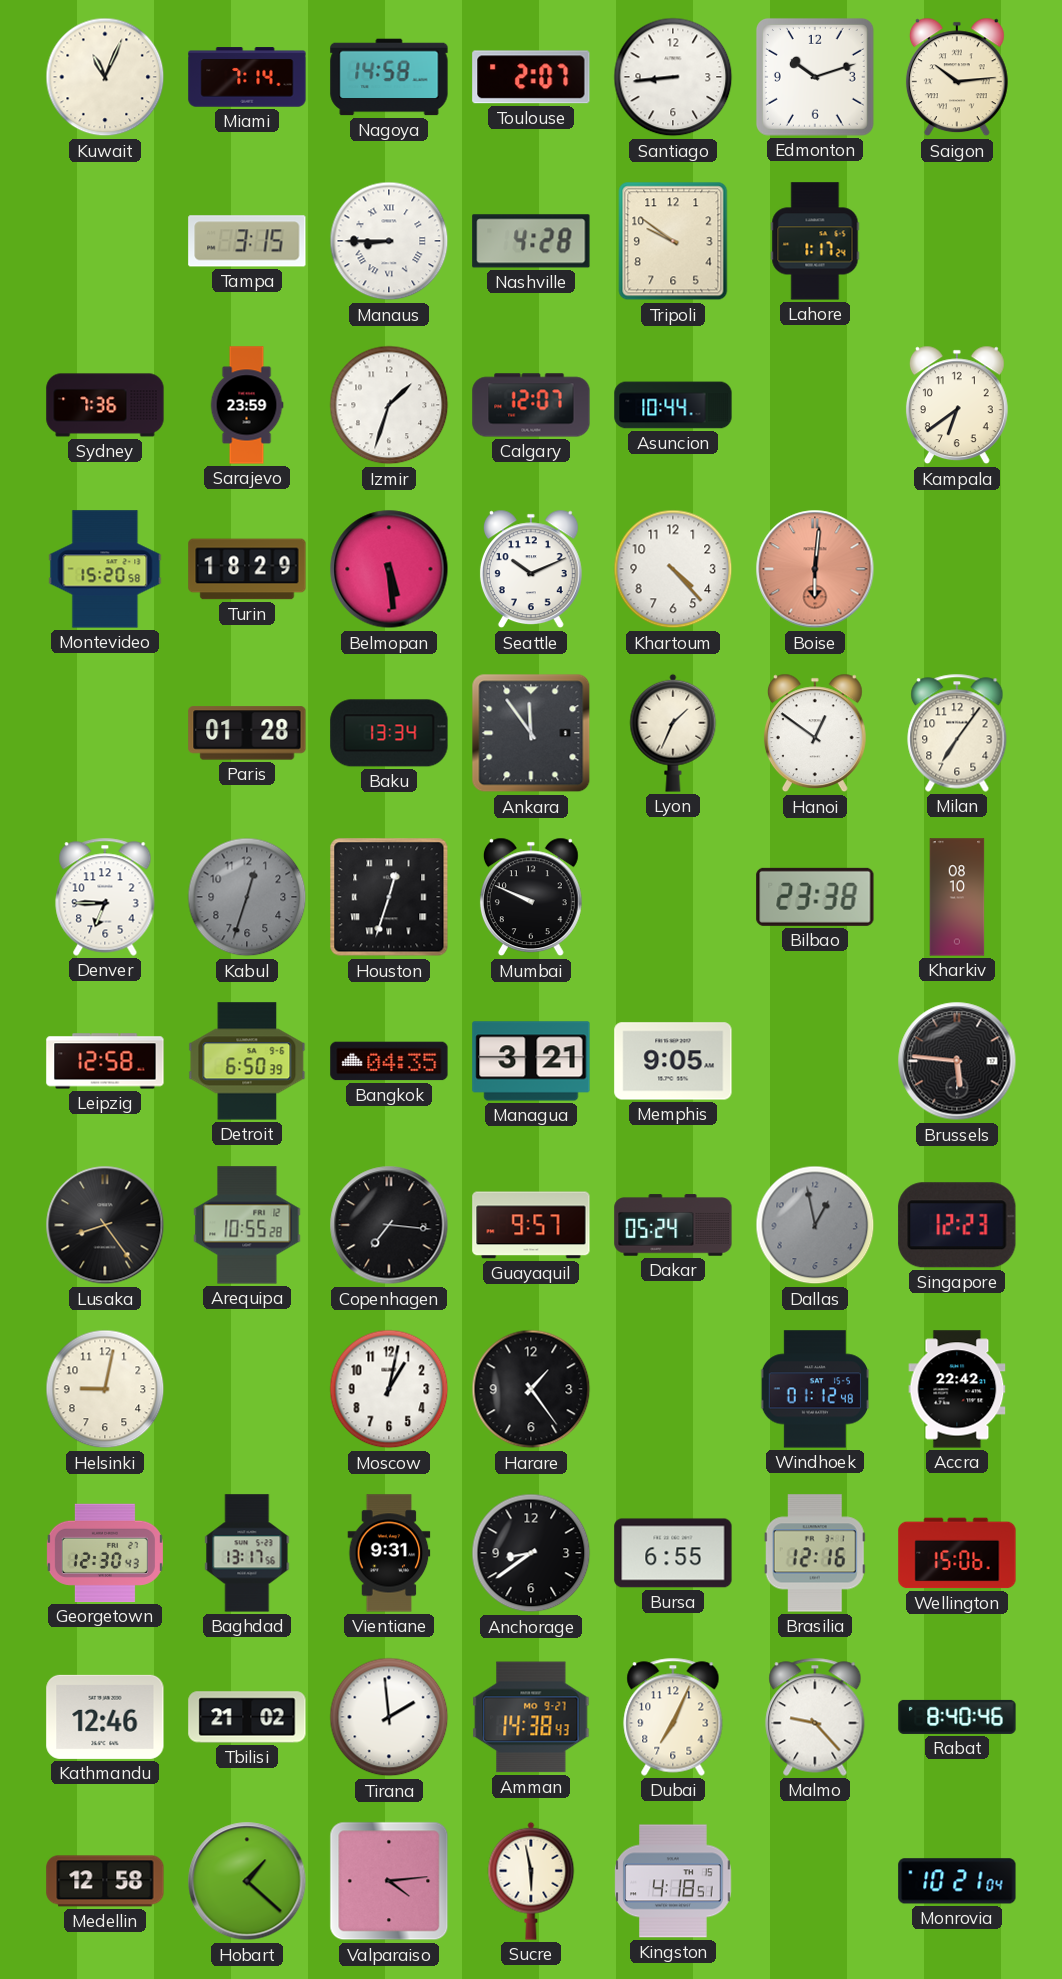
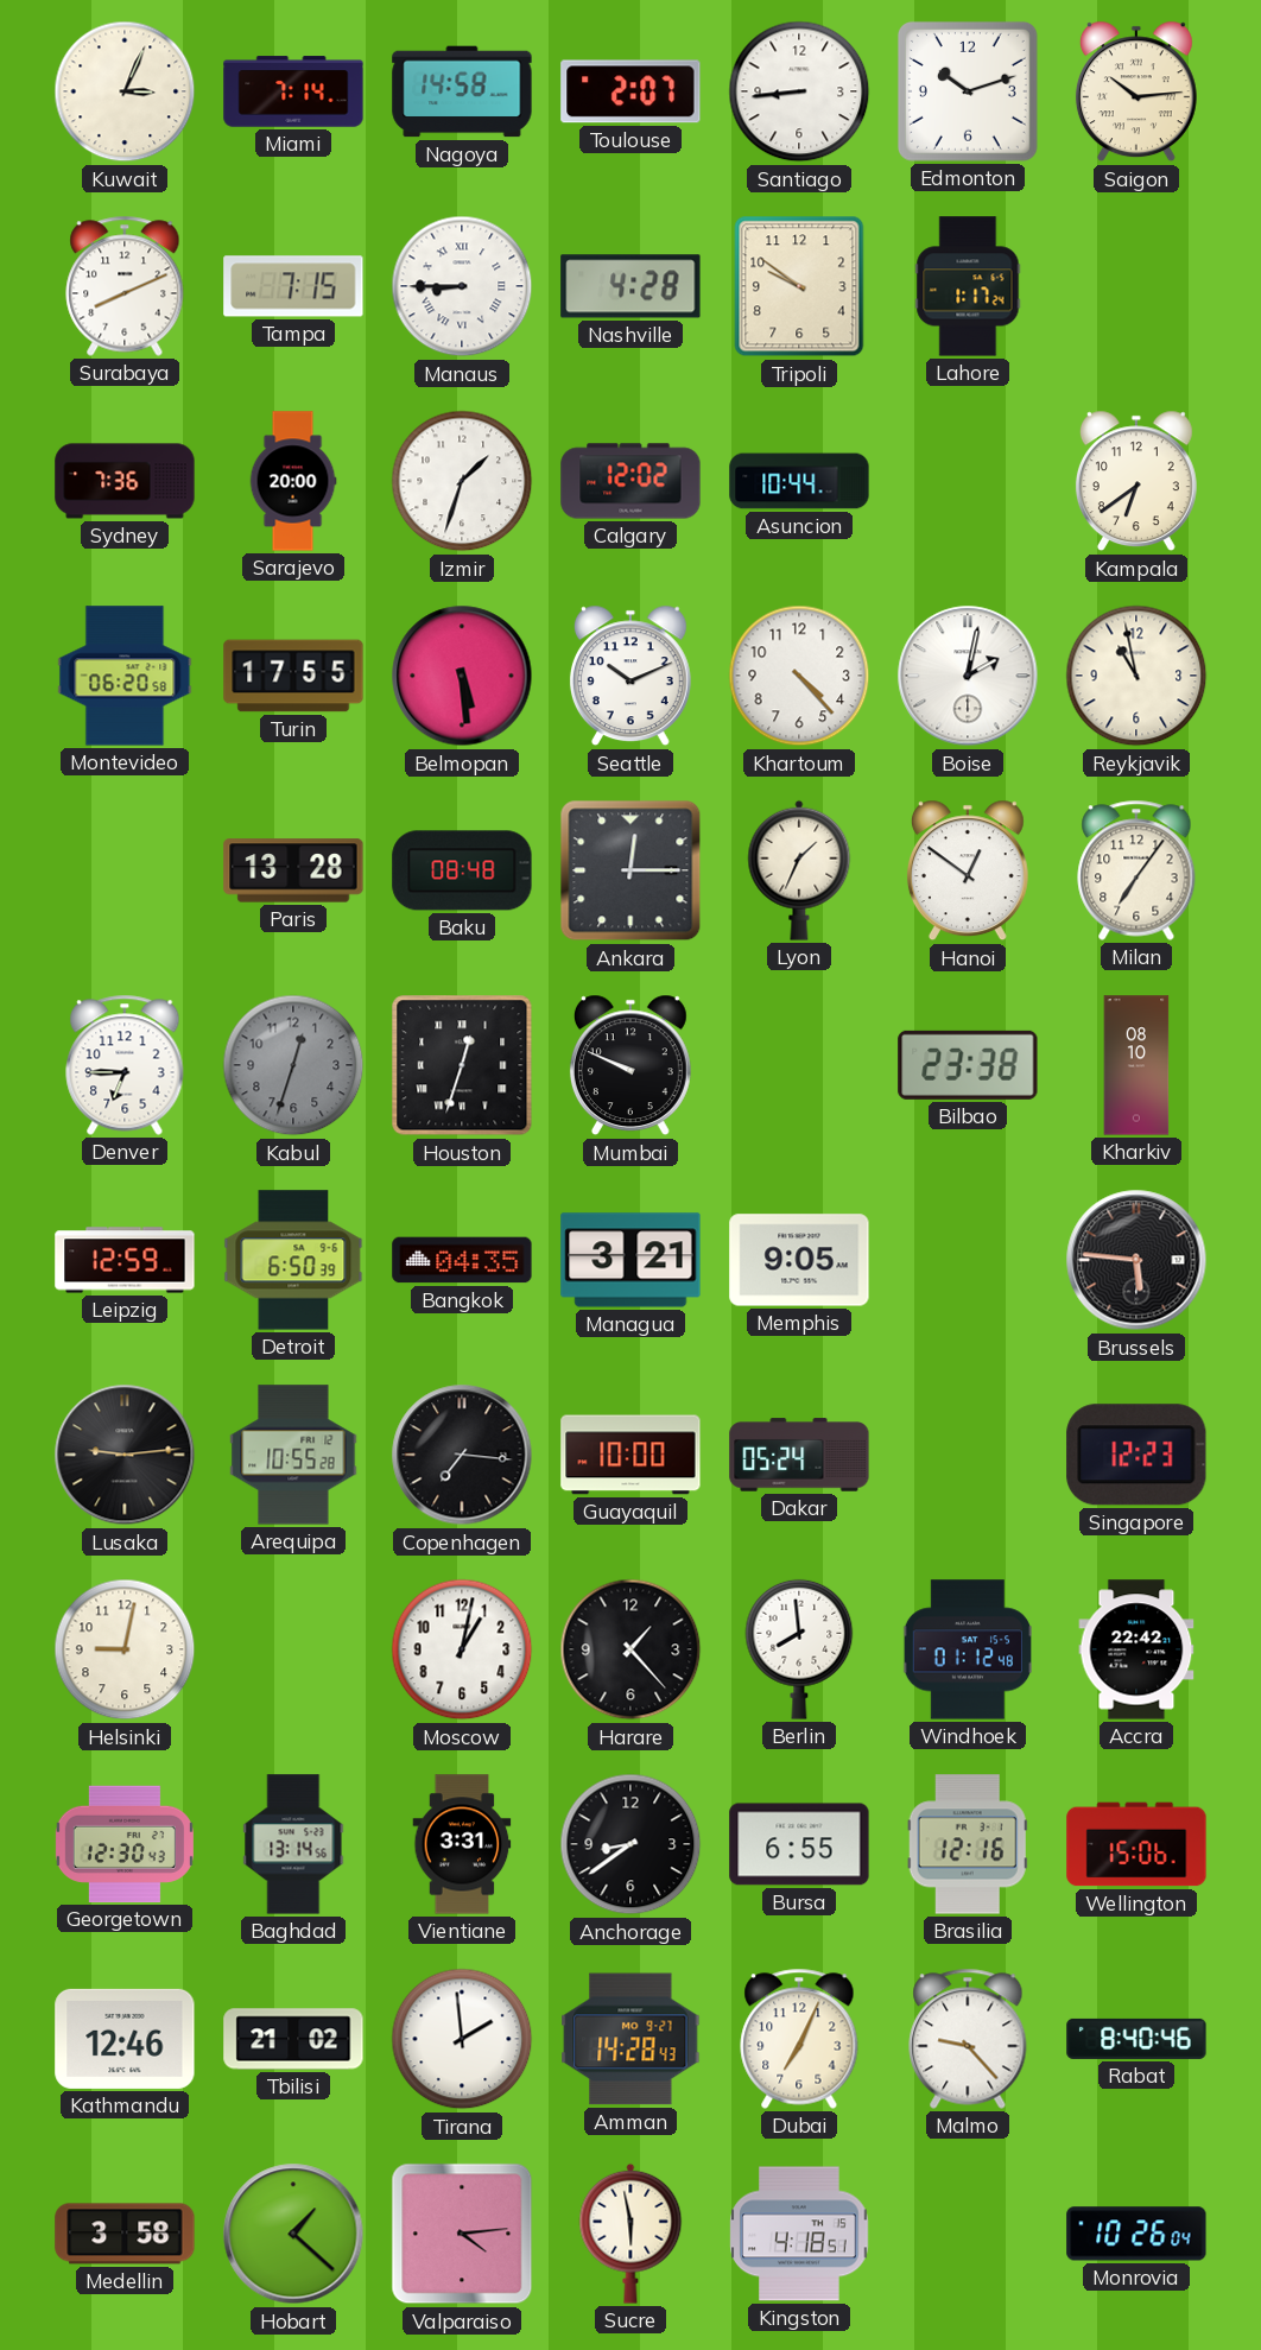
Kuwait: 11:04 -> 3:04
Surabaya: none -> 8:11
Tampa: 3:15 -> 7:15
Sarajevo: 23:59 -> 20:00
Calgary: 12:07 -> 12:02
Montevideo: 15:20 -> 06:20
Turin: 18:29 -> 17:55
Boise: 6:01 -> 2:02
Boise dial: salmon -> white
Reykjavik: none -> 10:58
Paris: 01:28 -> 13:28
Baku: 13:34 -> 08:48
Ankara: 11:54 -> 12:15
Leipzig: 12:58 -> 12:59
Lusaka: 8:24 -> 9:14
Guayaquil: 9:57 -> 10:00
Dallas: 12:58 -> none
Harare: 1:24 -> 1:23
Berlin: none -> 7:59
Baghdad: 13:17 -> 13:14
Vientiane: 9:31 -> 3:31
Amman: 14:38 -> 14:28
Medellin: 12:58 -> 3:58
Monrovia: 10:21 -> 10:26
